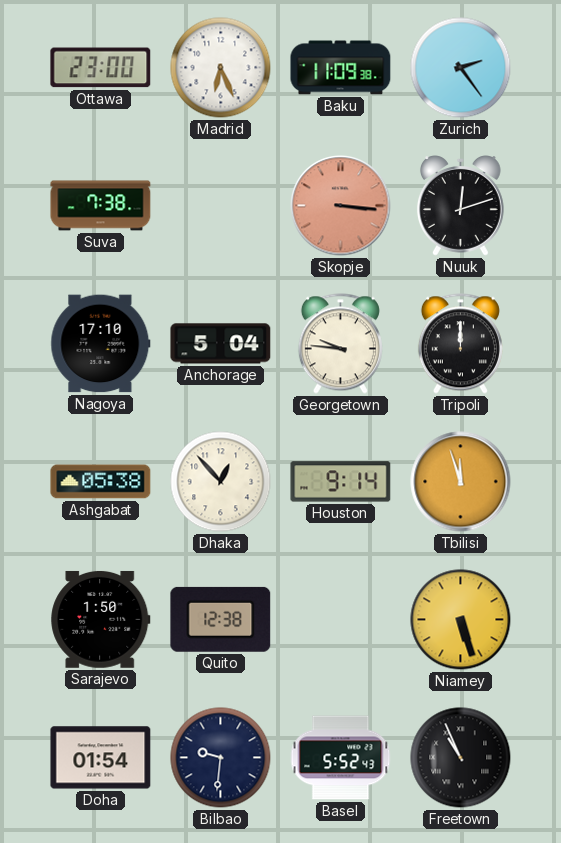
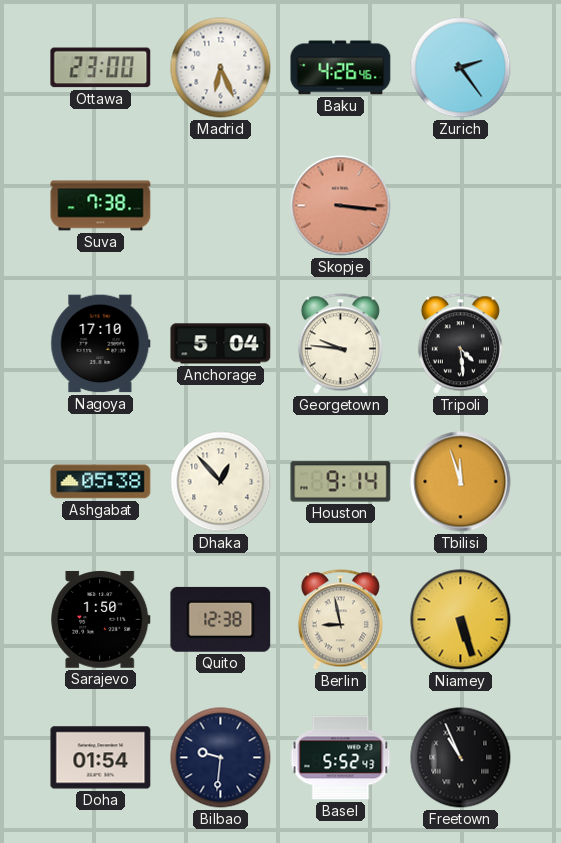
Baku: 11:09 -> 4:26
Nuuk: 12:12 -> none
Tripoli: 12:00 -> 4:29
Berlin: none -> 8:58
